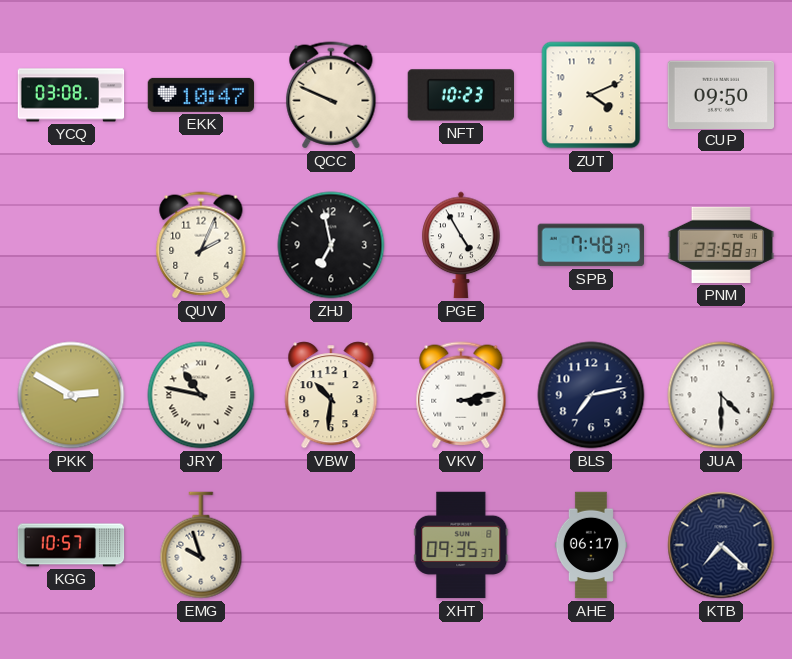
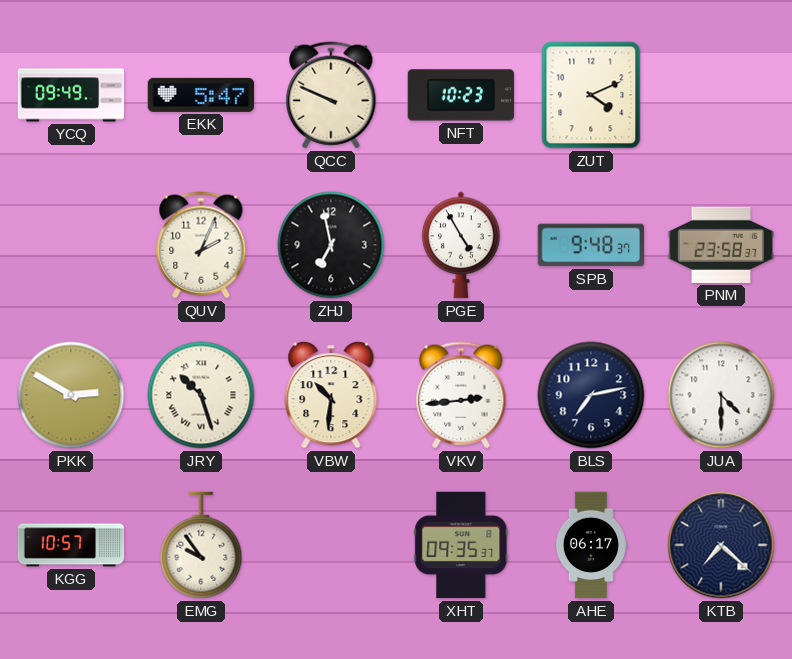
YCQ: 03:08 -> 09:49
EKK: 10:47 -> 5:47
CUP: 09:50 -> none
SPB: 7:48 -> 9:48
JRY: 10:47 -> 10:27
VKV: 3:13 -> 2:44
EMG: 9:57 -> 9:54
